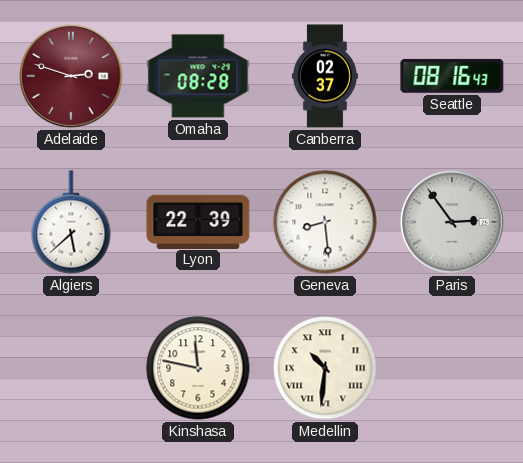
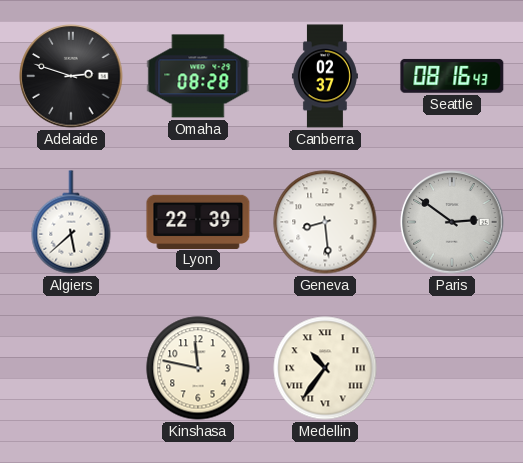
Adelaide dial: burgundy -> black
Paris: 2:54 -> 2:51
Medellin: 10:31 -> 10:36
